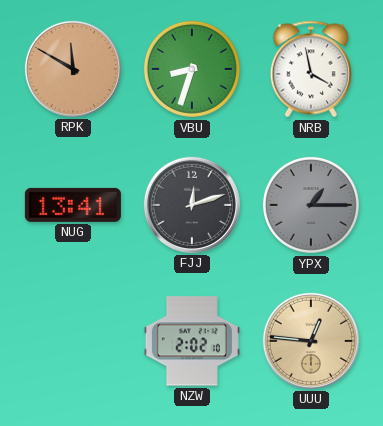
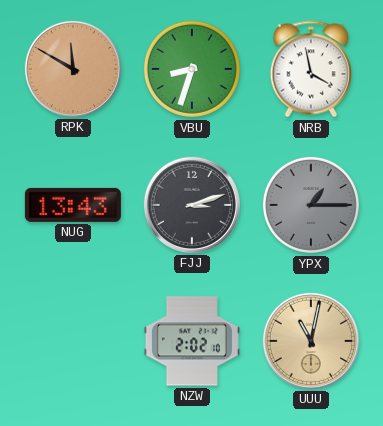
NUG: 13:41 -> 13:43
FJJ: 12:12 -> 3:12
UUU: 12:46 -> 11:02
